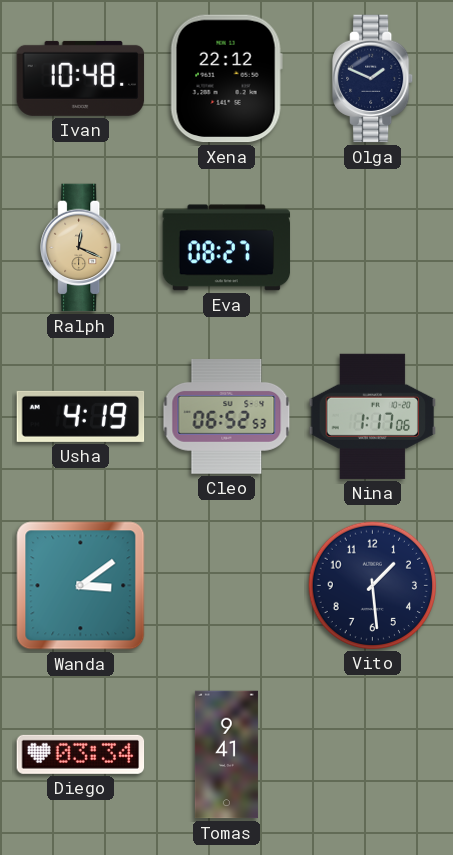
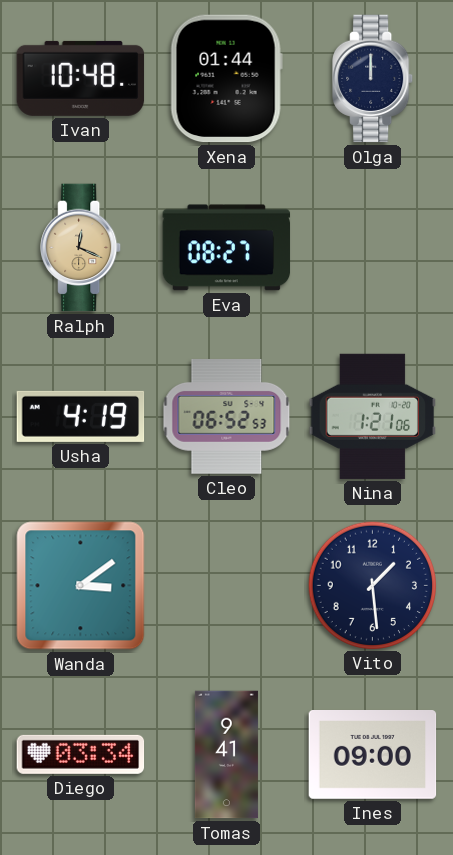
Xena: 22:12 -> 01:44
Olga: 1:49 -> 12:00
Nina: 1:17 -> 1:21
Ines: none -> 09:00
